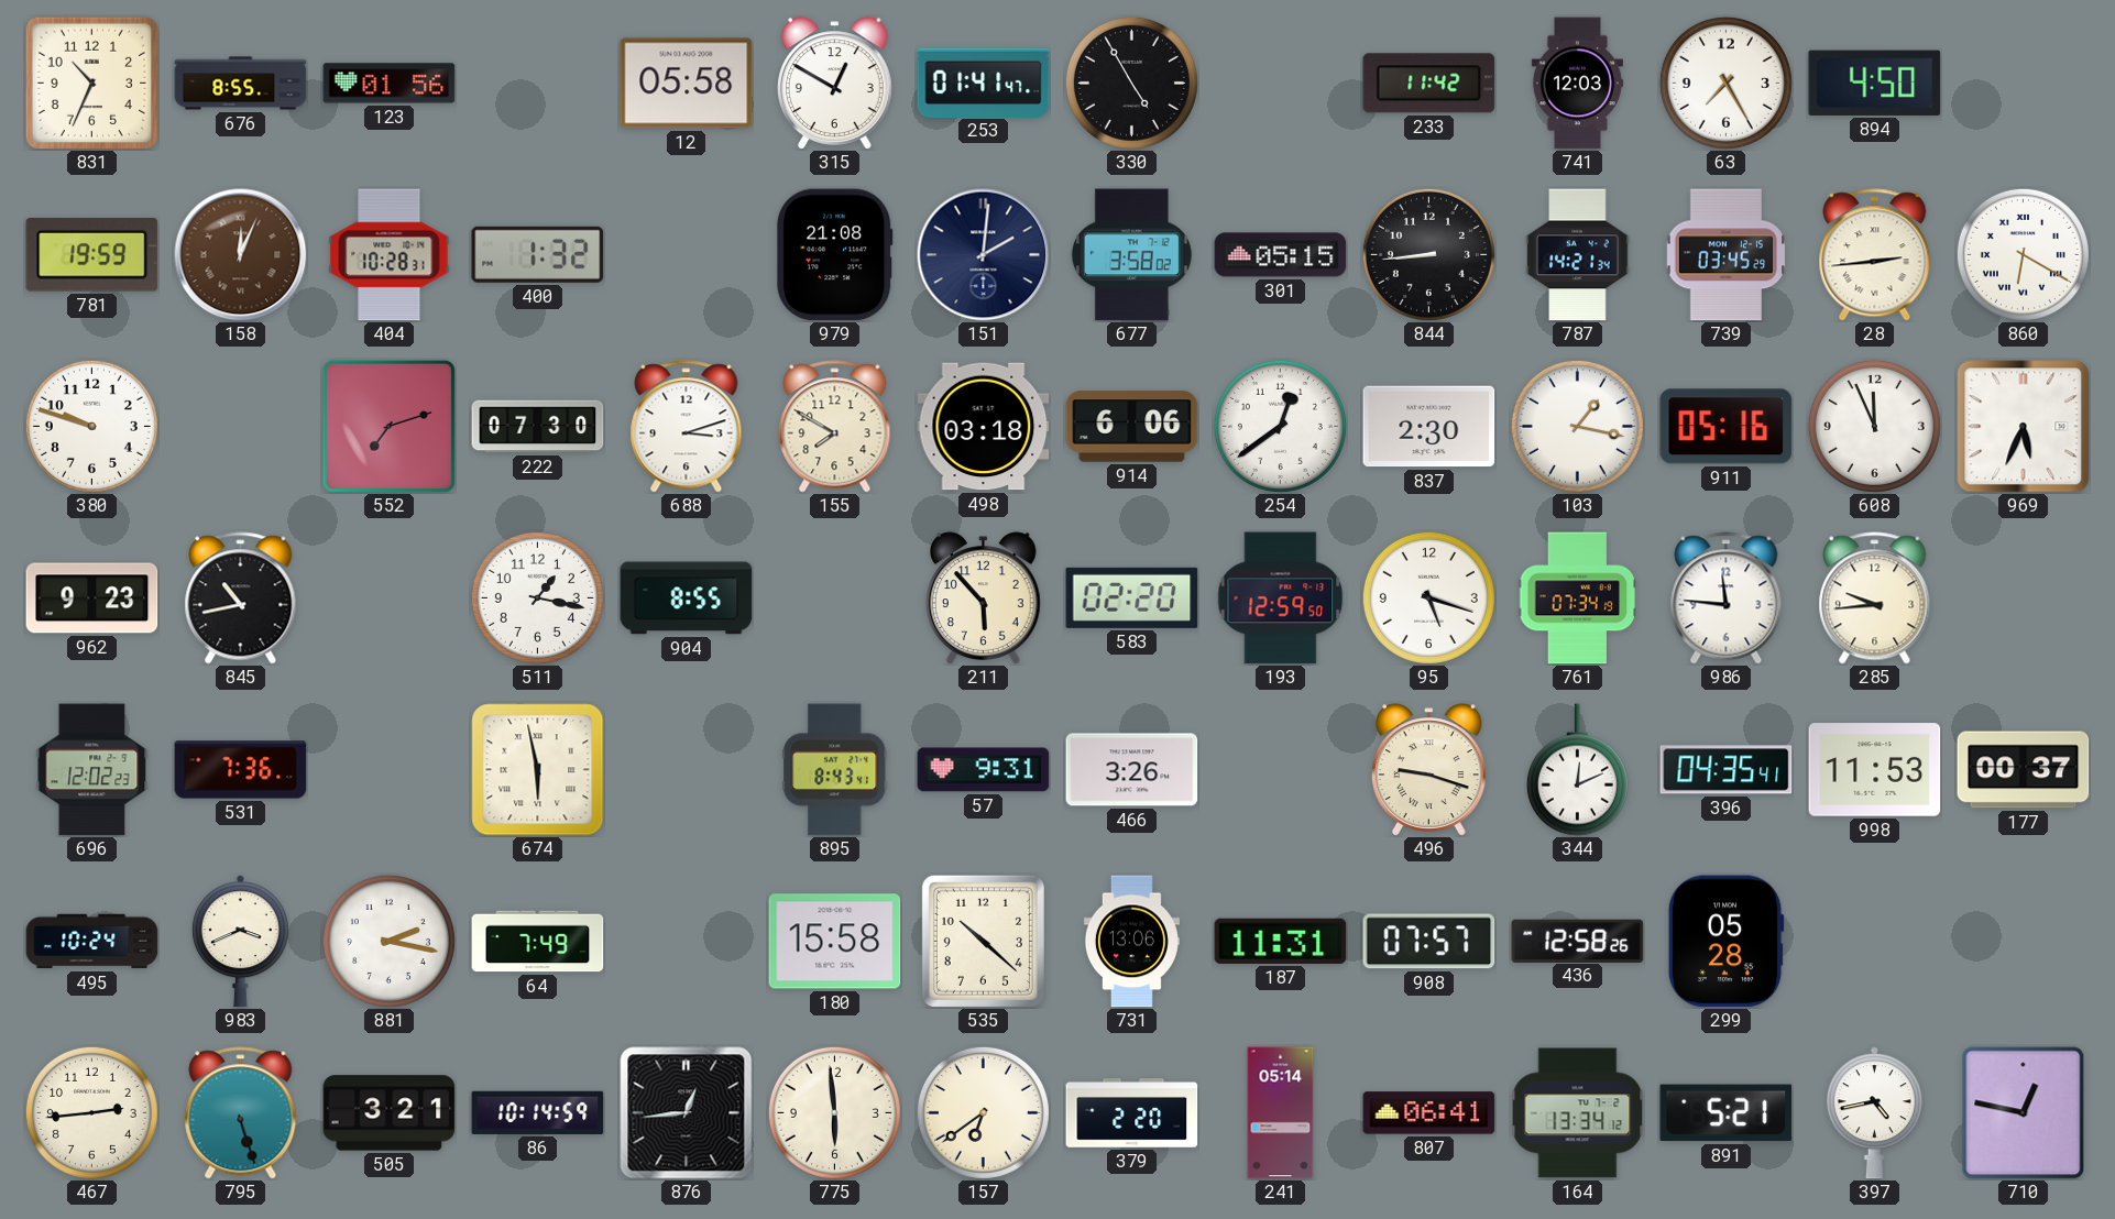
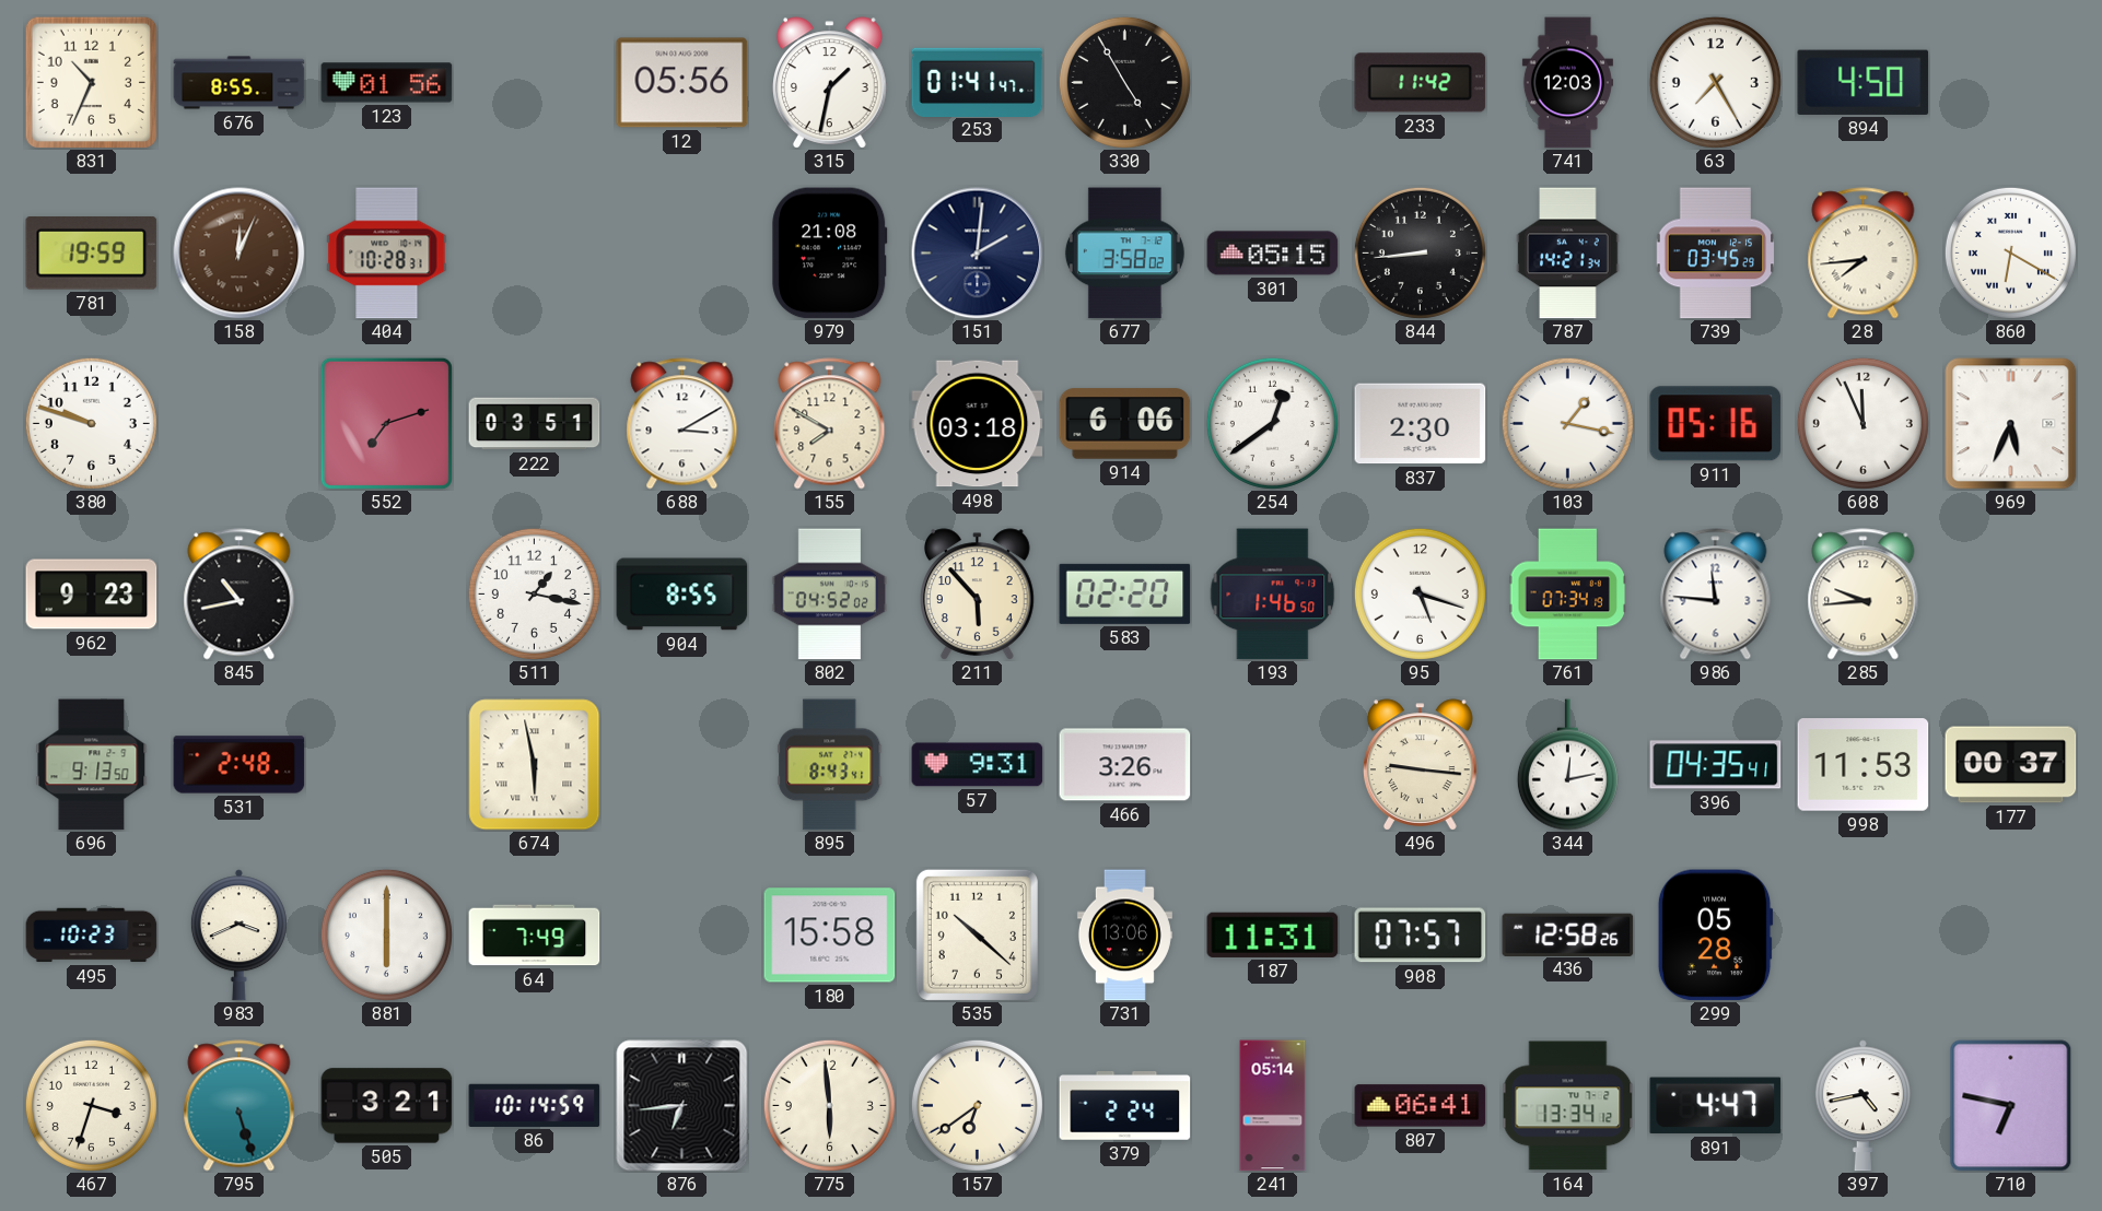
12: 05:58 -> 05:56
315: 12:50 -> 1:32
400: 1:32 -> none
28: 2:44 -> 7:44
222: 07:30 -> 03:51
688: 3:12 -> 3:10
802: none -> 04:52
193: 12:59 -> 1:46
696: 12:02 -> 9:13
531: 7:36 -> 2:48
496: 9:18 -> 9:16
344: 12:11 -> 12:13
495: 10:24 -> 10:23
881: 2:17 -> 6:00
467: 2:44 -> 3:33
876: 12:44 -> 6:44
379: 2:20 -> 2:24
891: 5:21 -> 4:47
710: 12:47 -> 6:47
